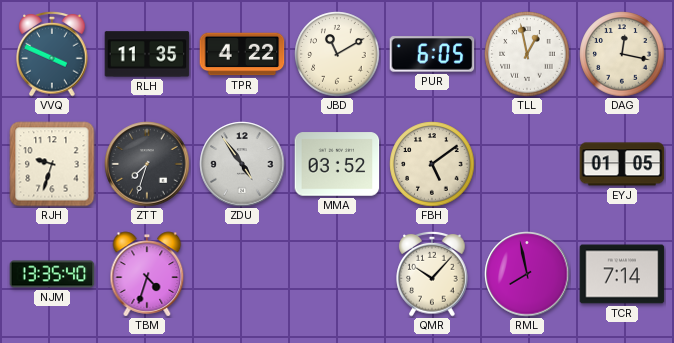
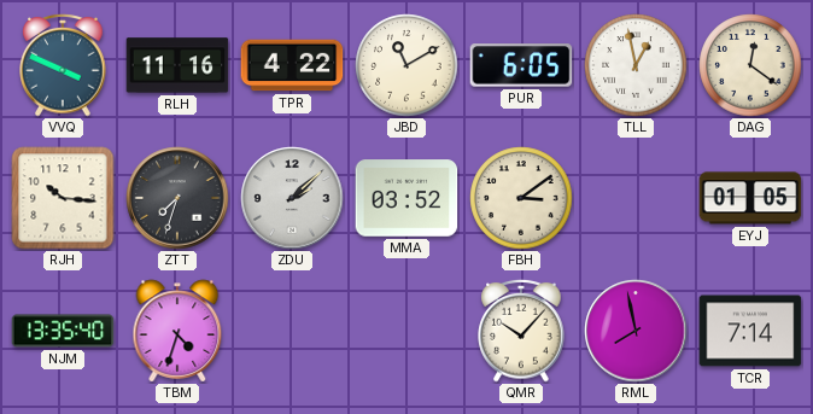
RLH: 11:35 -> 11:16
DAG: 12:17 -> 12:21
RJH: 9:33 -> 10:16
ZDU: 4:54 -> 2:08
FBH: 5:09 -> 3:09
